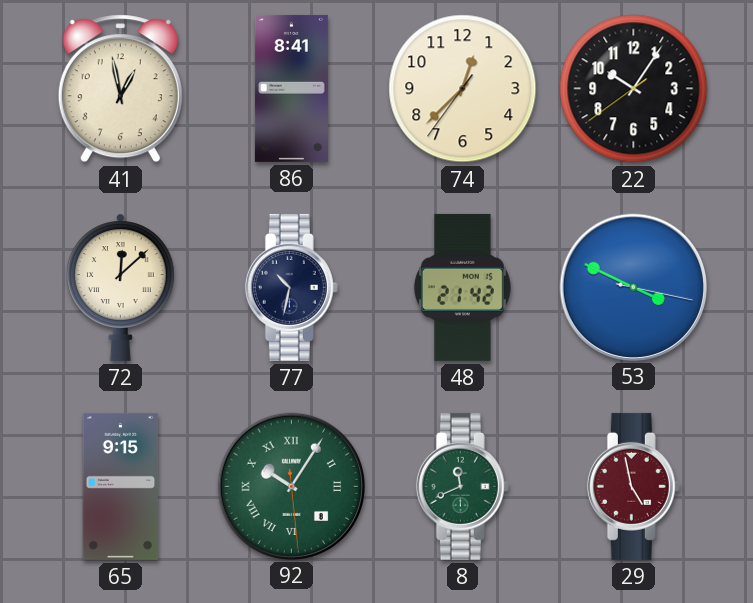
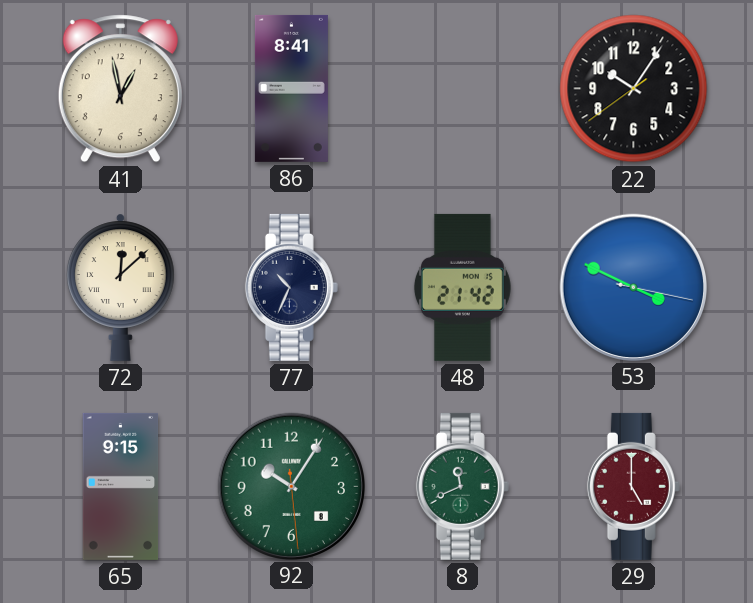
74: 12:37 -> none
77: 10:32 -> 10:34
92 numerals: Roman -> Arabic
29: 4:58 -> 5:00
